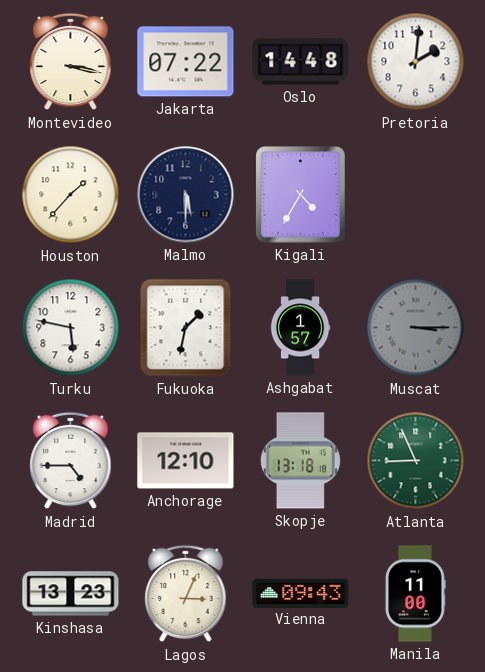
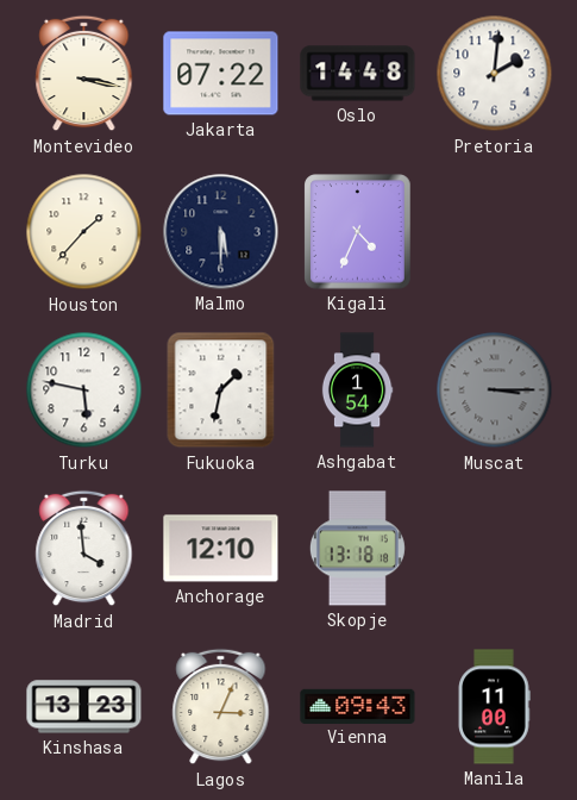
Kigali: 4:35 -> 4:34
Ashgabat: 1:57 -> 1:54
Madrid: 4:45 -> 3:59
Atlanta: 8:56 -> none
